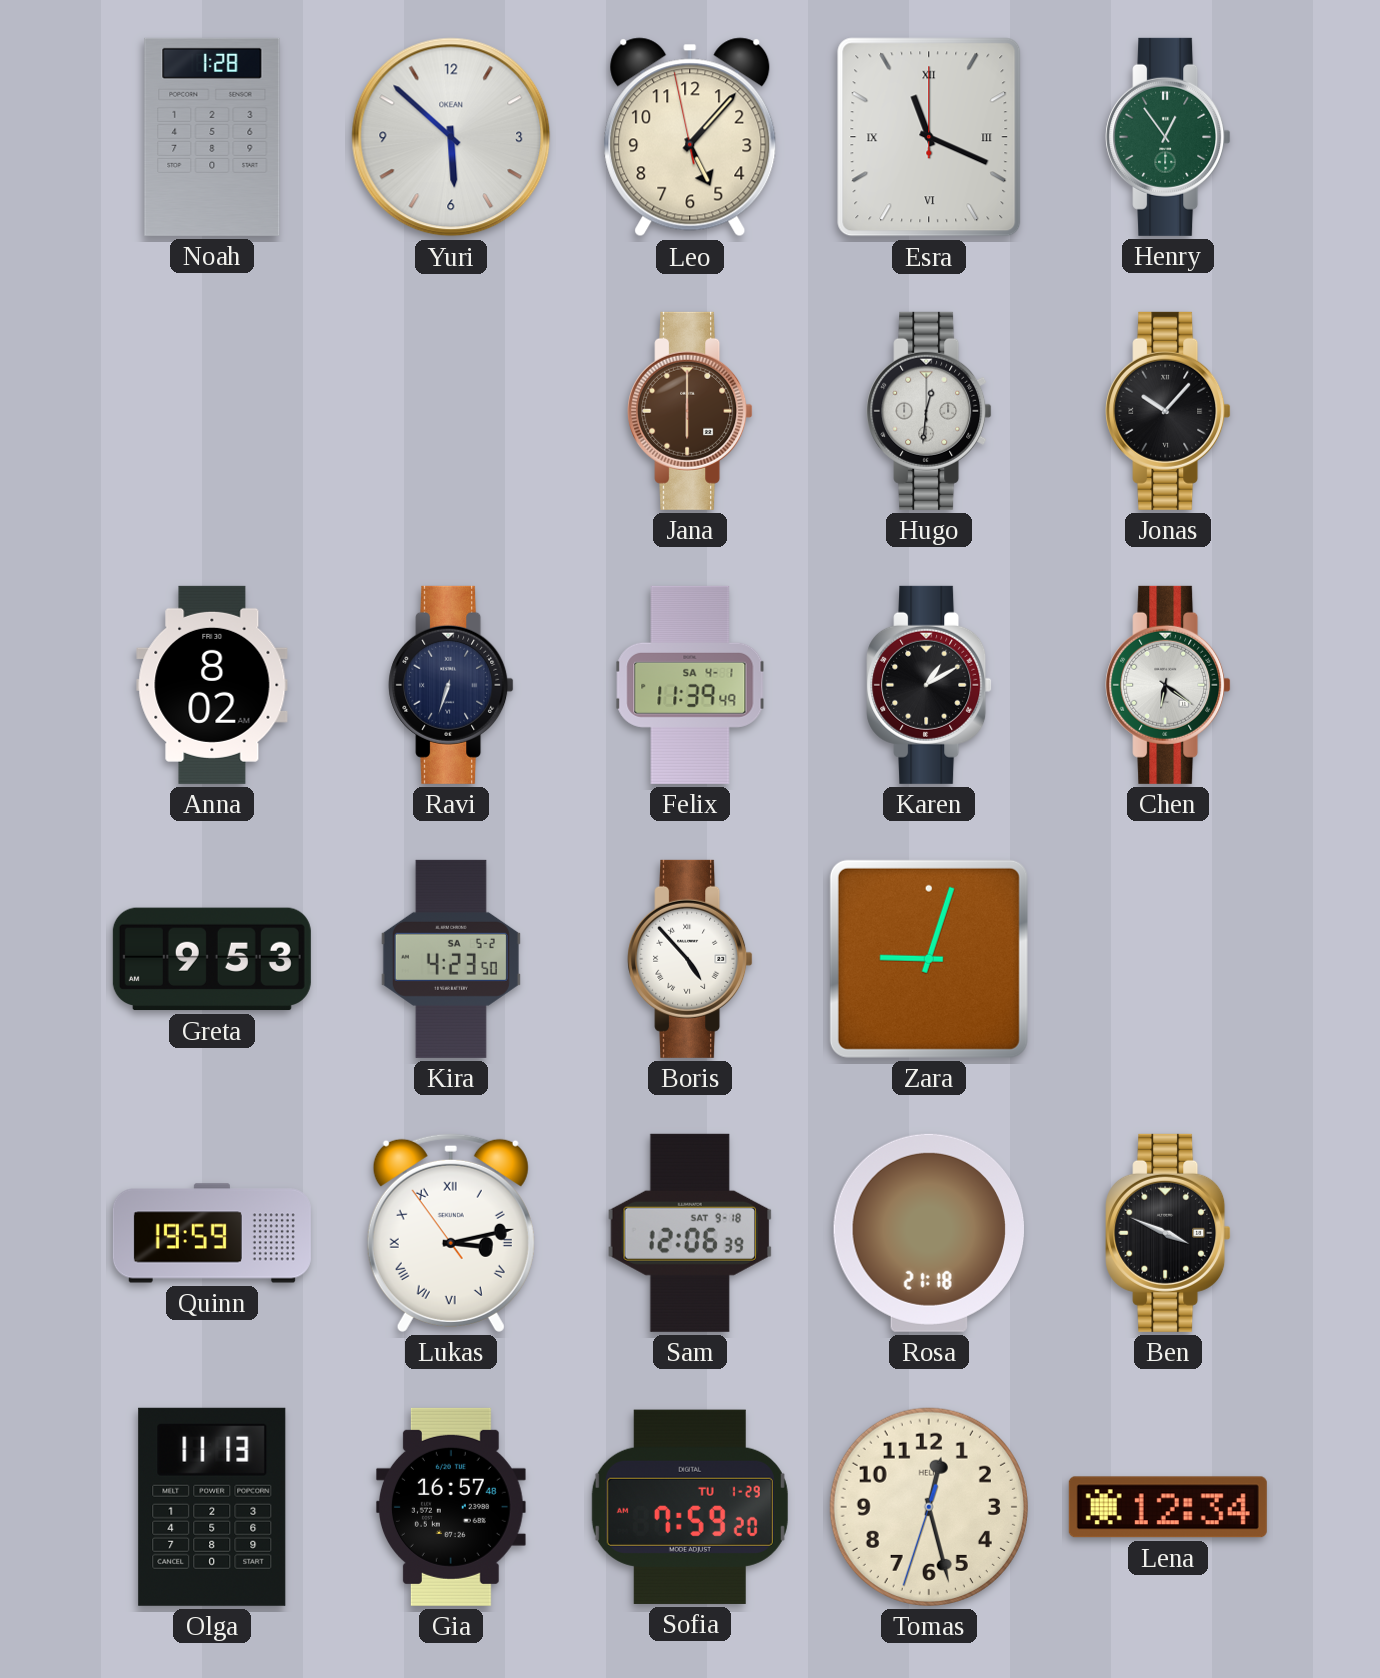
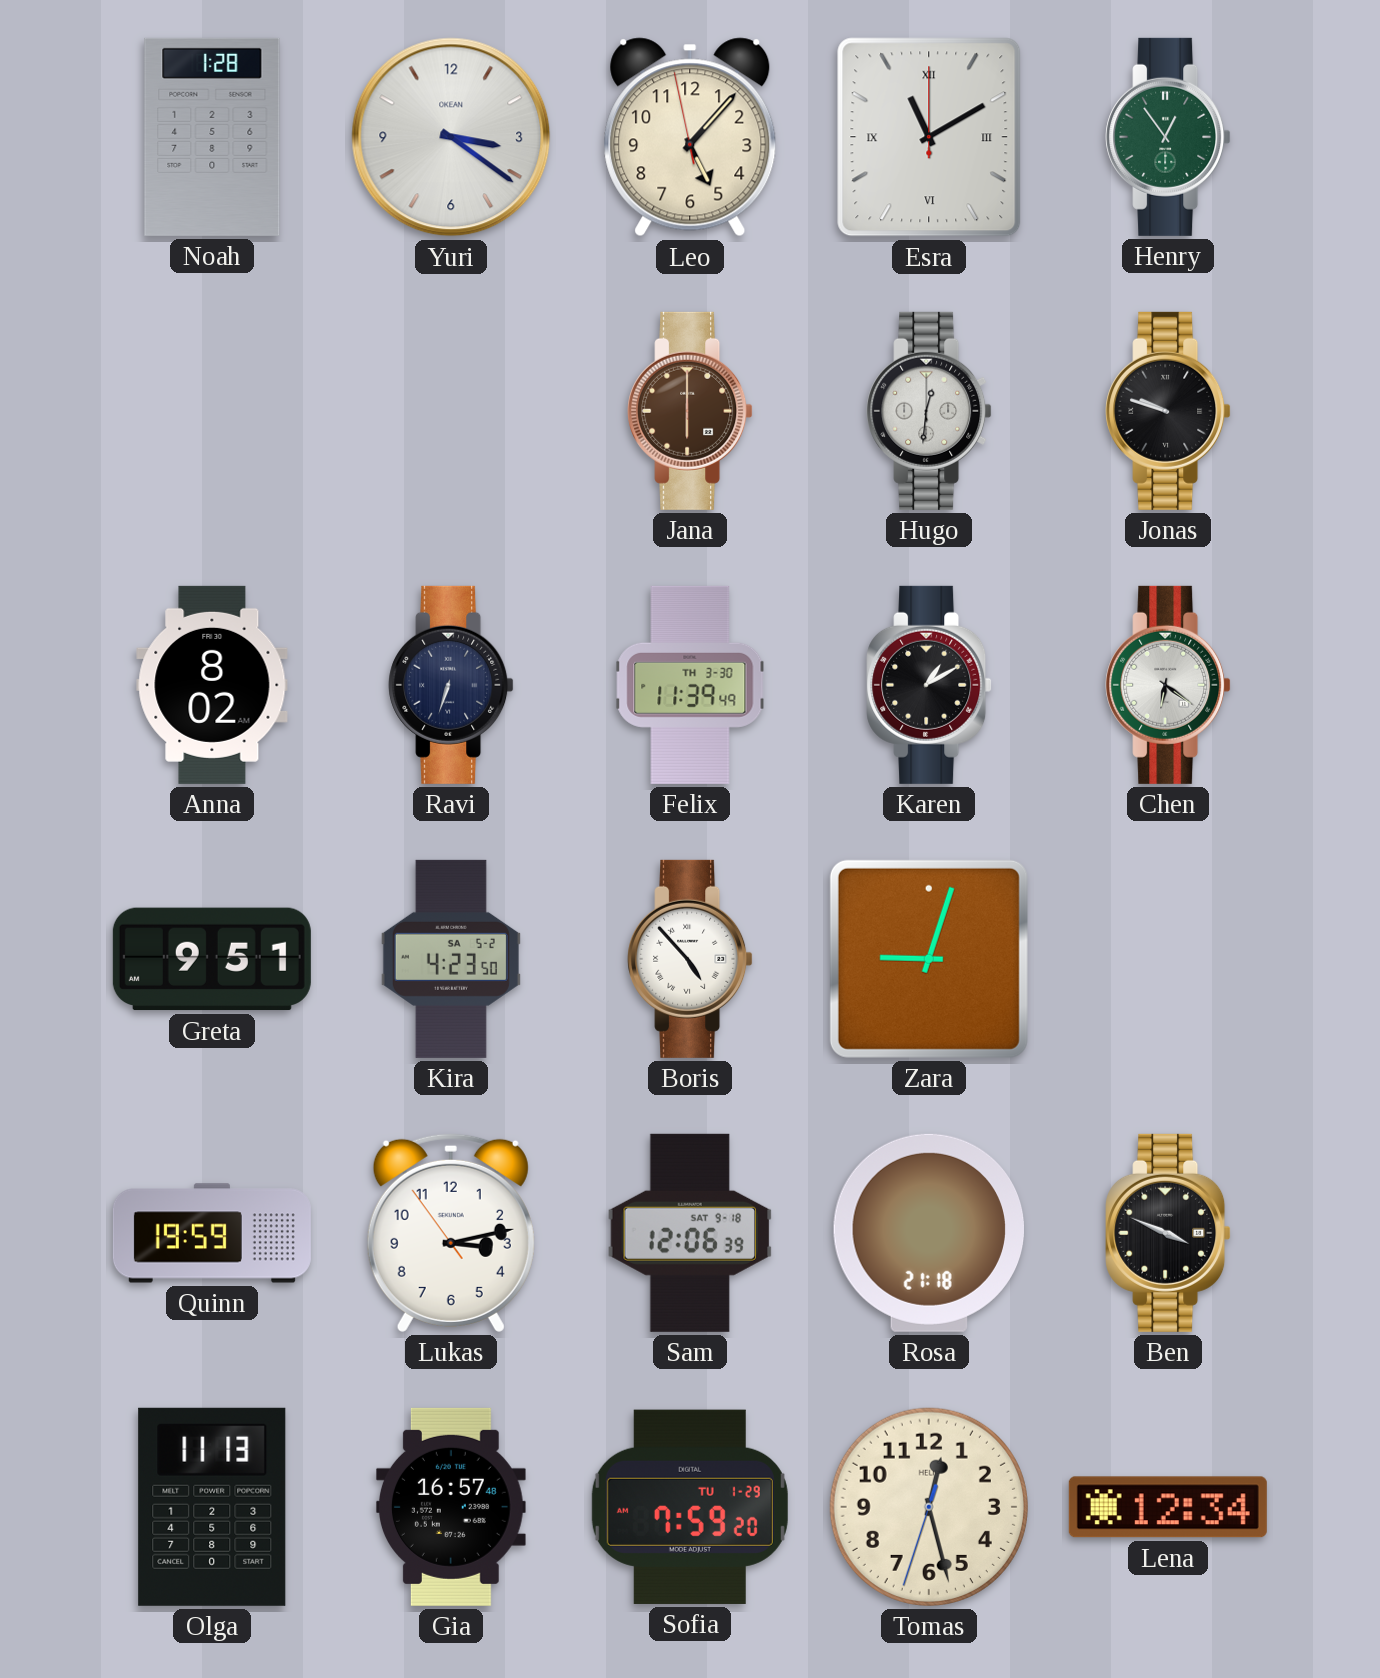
Yuri: 5:52 -> 3:21
Esra: 11:19 -> 11:10
Jonas: 10:07 -> 9:48
Felix date: SA 4-1 -> TH 3-30
Greta: 9:53 -> 9:51
Lukas numerals: Roman -> Arabic
